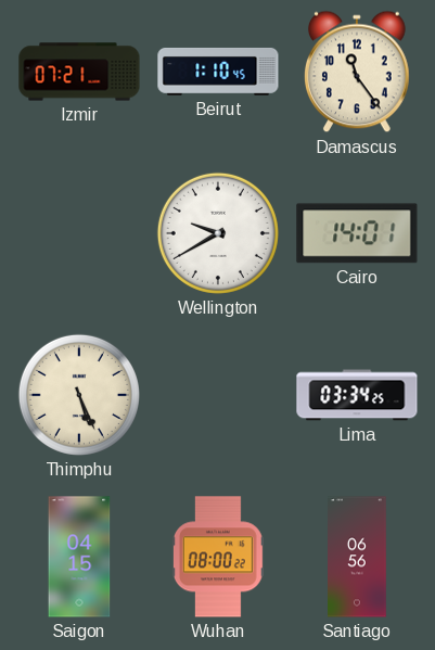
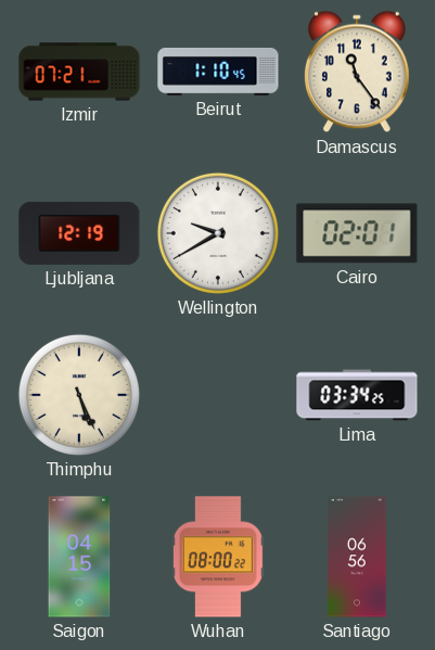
Ljubljana: none -> 12:19
Cairo: 14:01 -> 02:01
